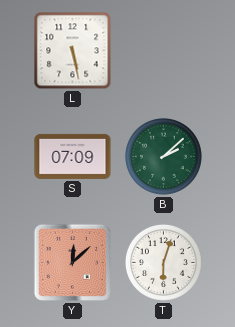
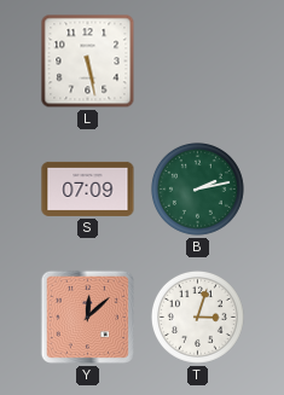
B: 2:08 -> 2:13
T: 6:03 -> 3:03
